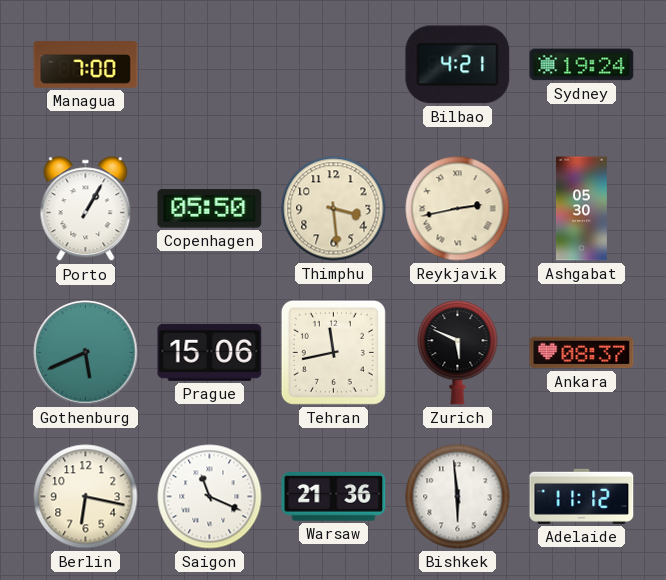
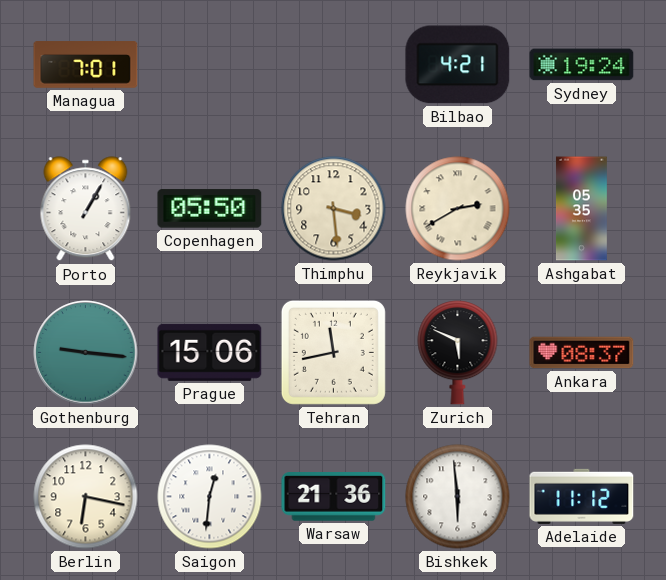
Managua: 7:00 -> 7:01
Reykjavik: 2:43 -> 2:40
Ashgabat: 05:30 -> 05:35
Gothenburg: 5:41 -> 9:16
Saigon: 11:19 -> 12:31
